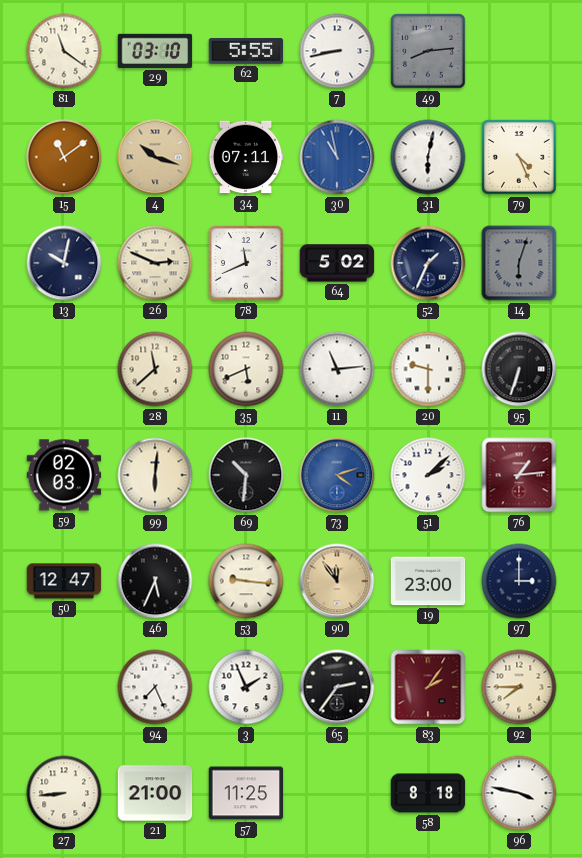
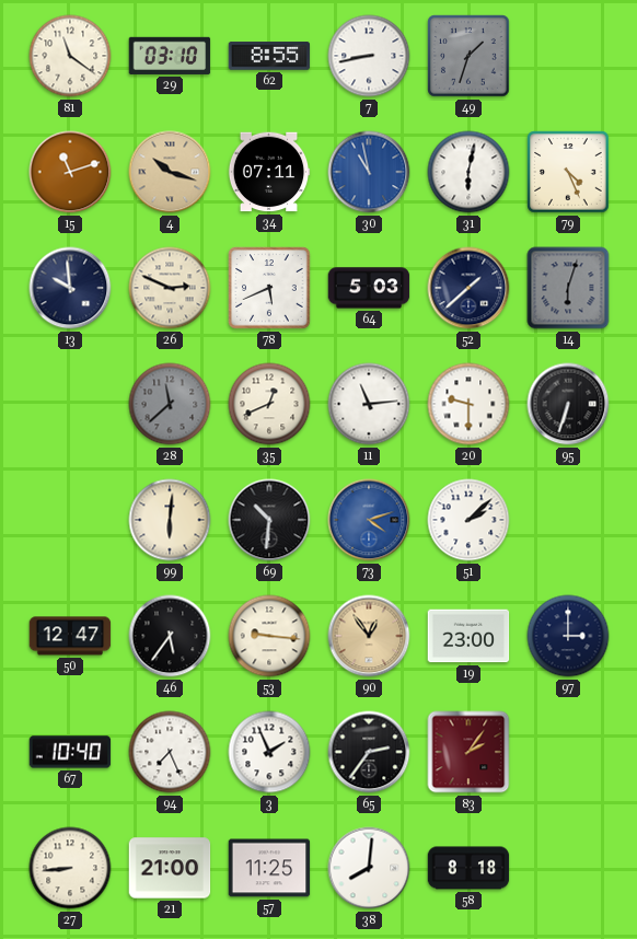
62: 5:55 -> 8:55
49: 8:14 -> 1:33
15: 11:09 -> 11:12
13: 10:02 -> 9:59
78: 11:41 -> 5:41
64: 5:02 -> 5:03
52: 1:34 -> 1:38
28 dial: cream -> grey
35: 5:41 -> 12:41
59: 02:03 -> none
76: 1:14 -> none
46: 5:34 -> 5:36
90: 11:54 -> 12:54
67: none -> 10:40
92: 7:45 -> none
38: none -> 8:01
96: 3:47 -> none
